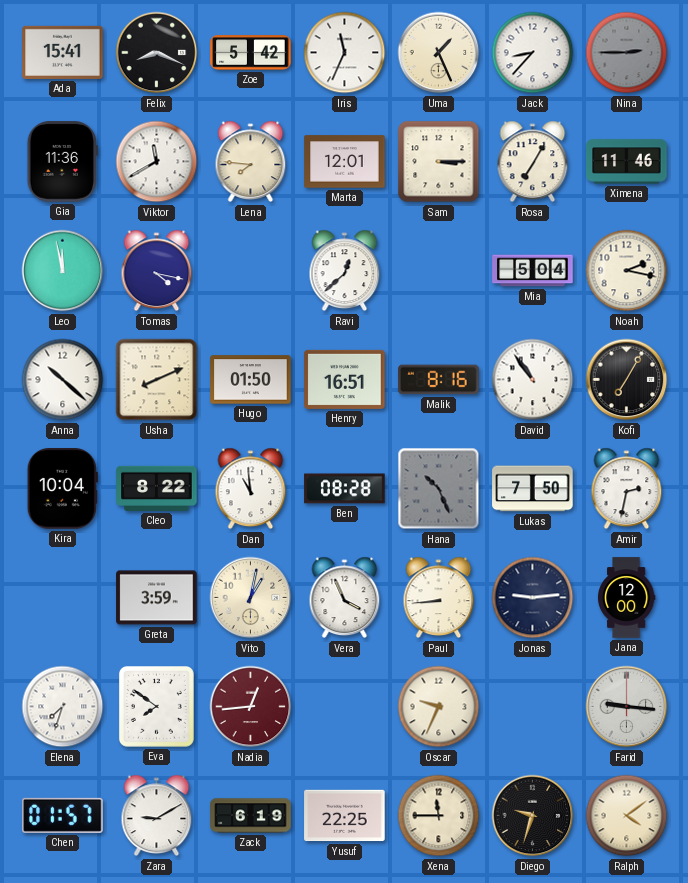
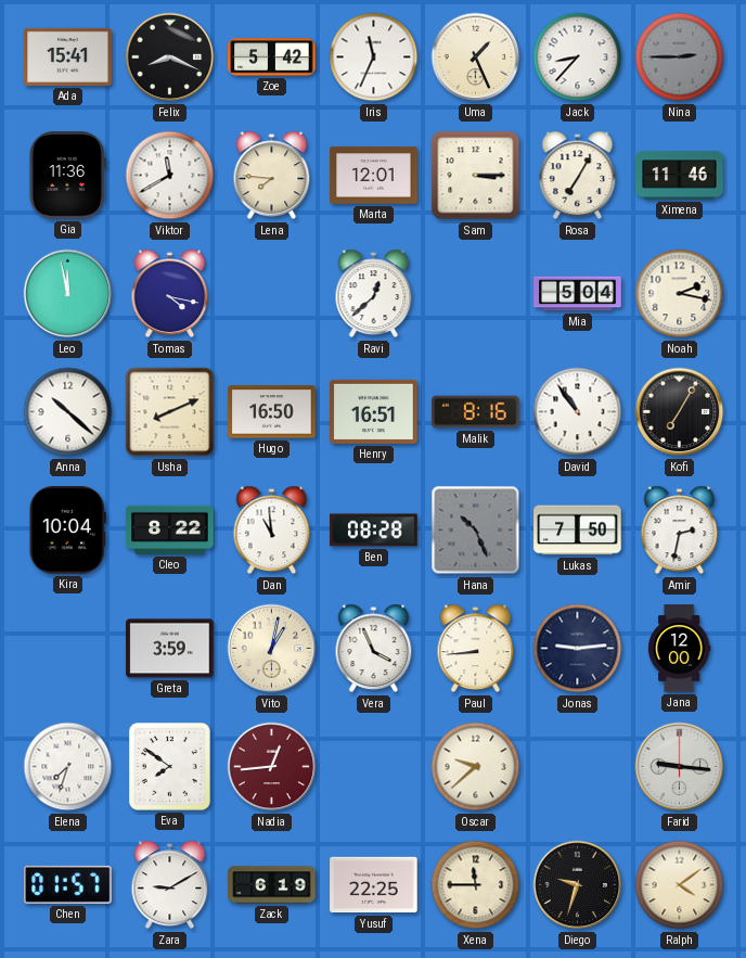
Hugo: 01:50 -> 16:50
Oscar: 9:34 -> 9:38
